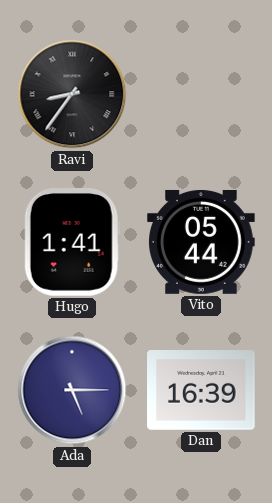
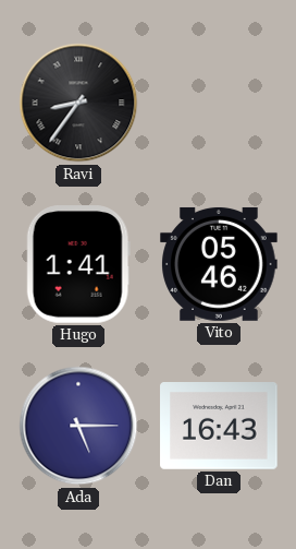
Vito: 05:44 -> 05:46
Dan: 16:39 -> 16:43
